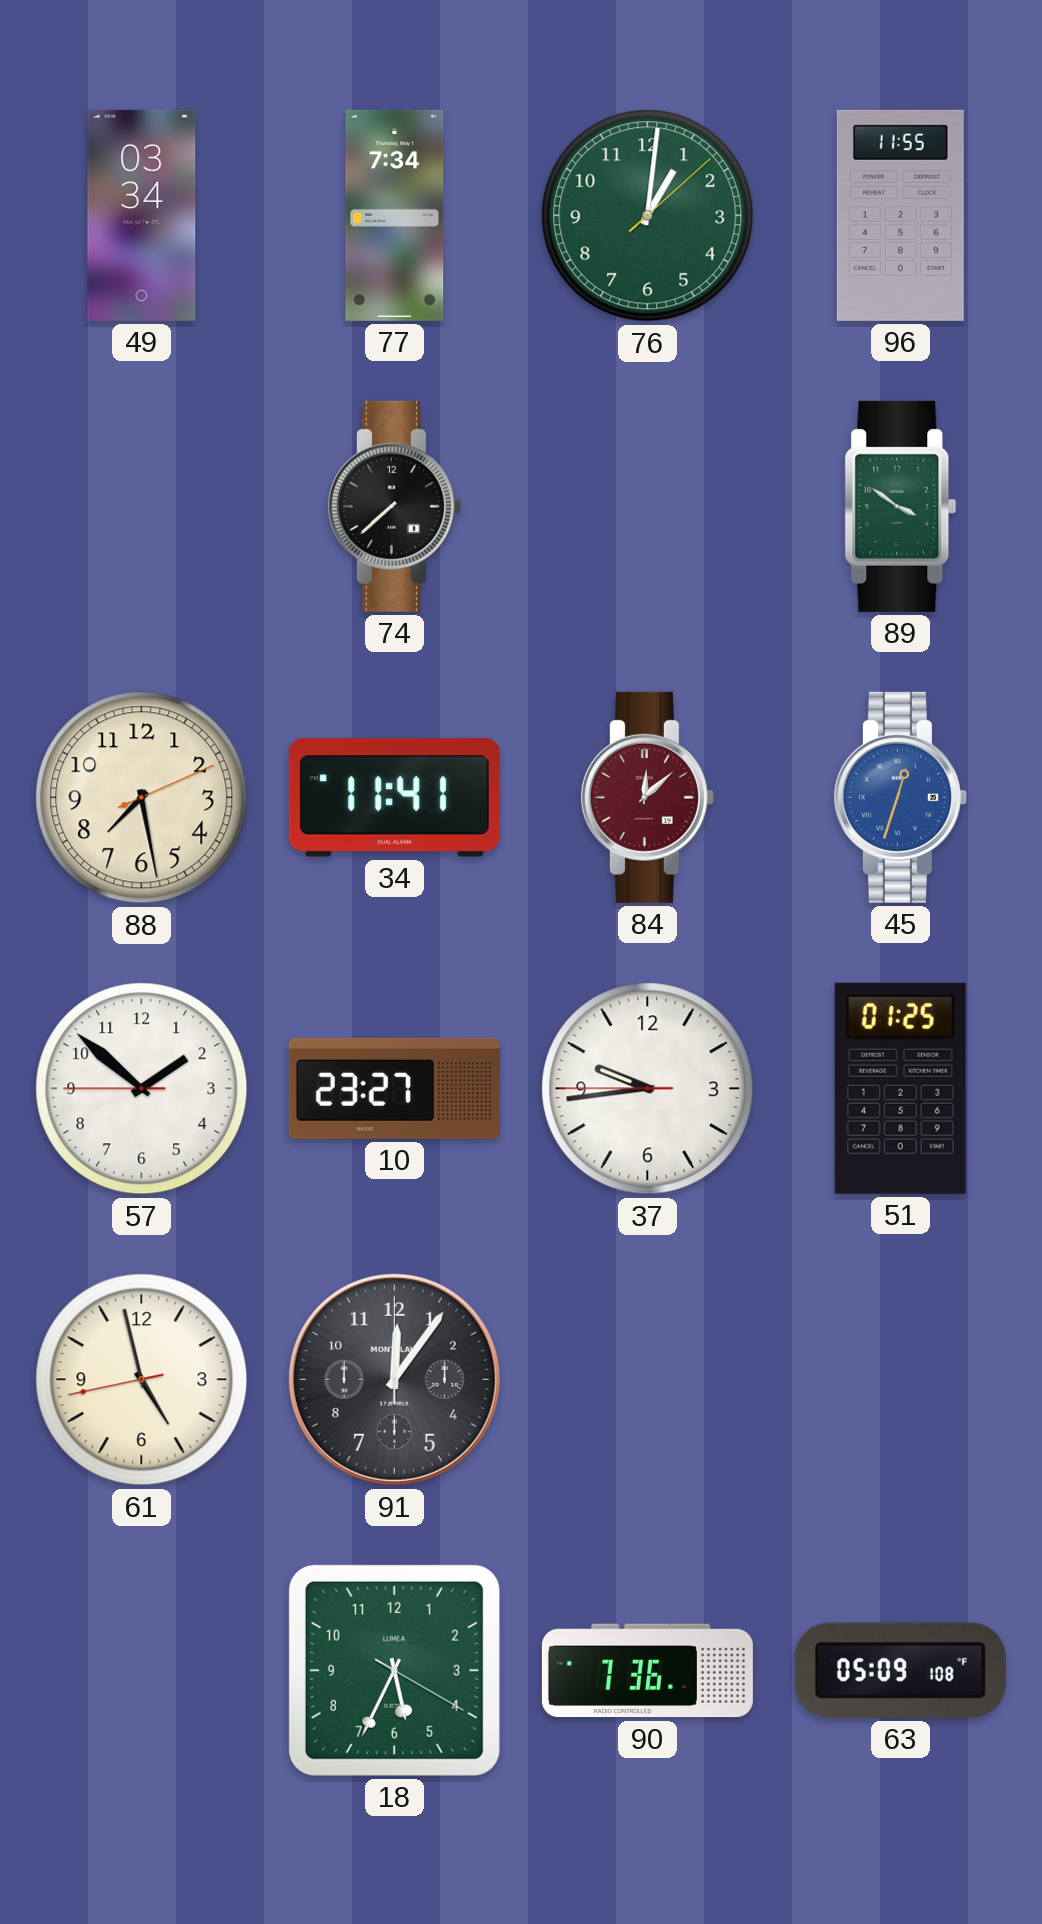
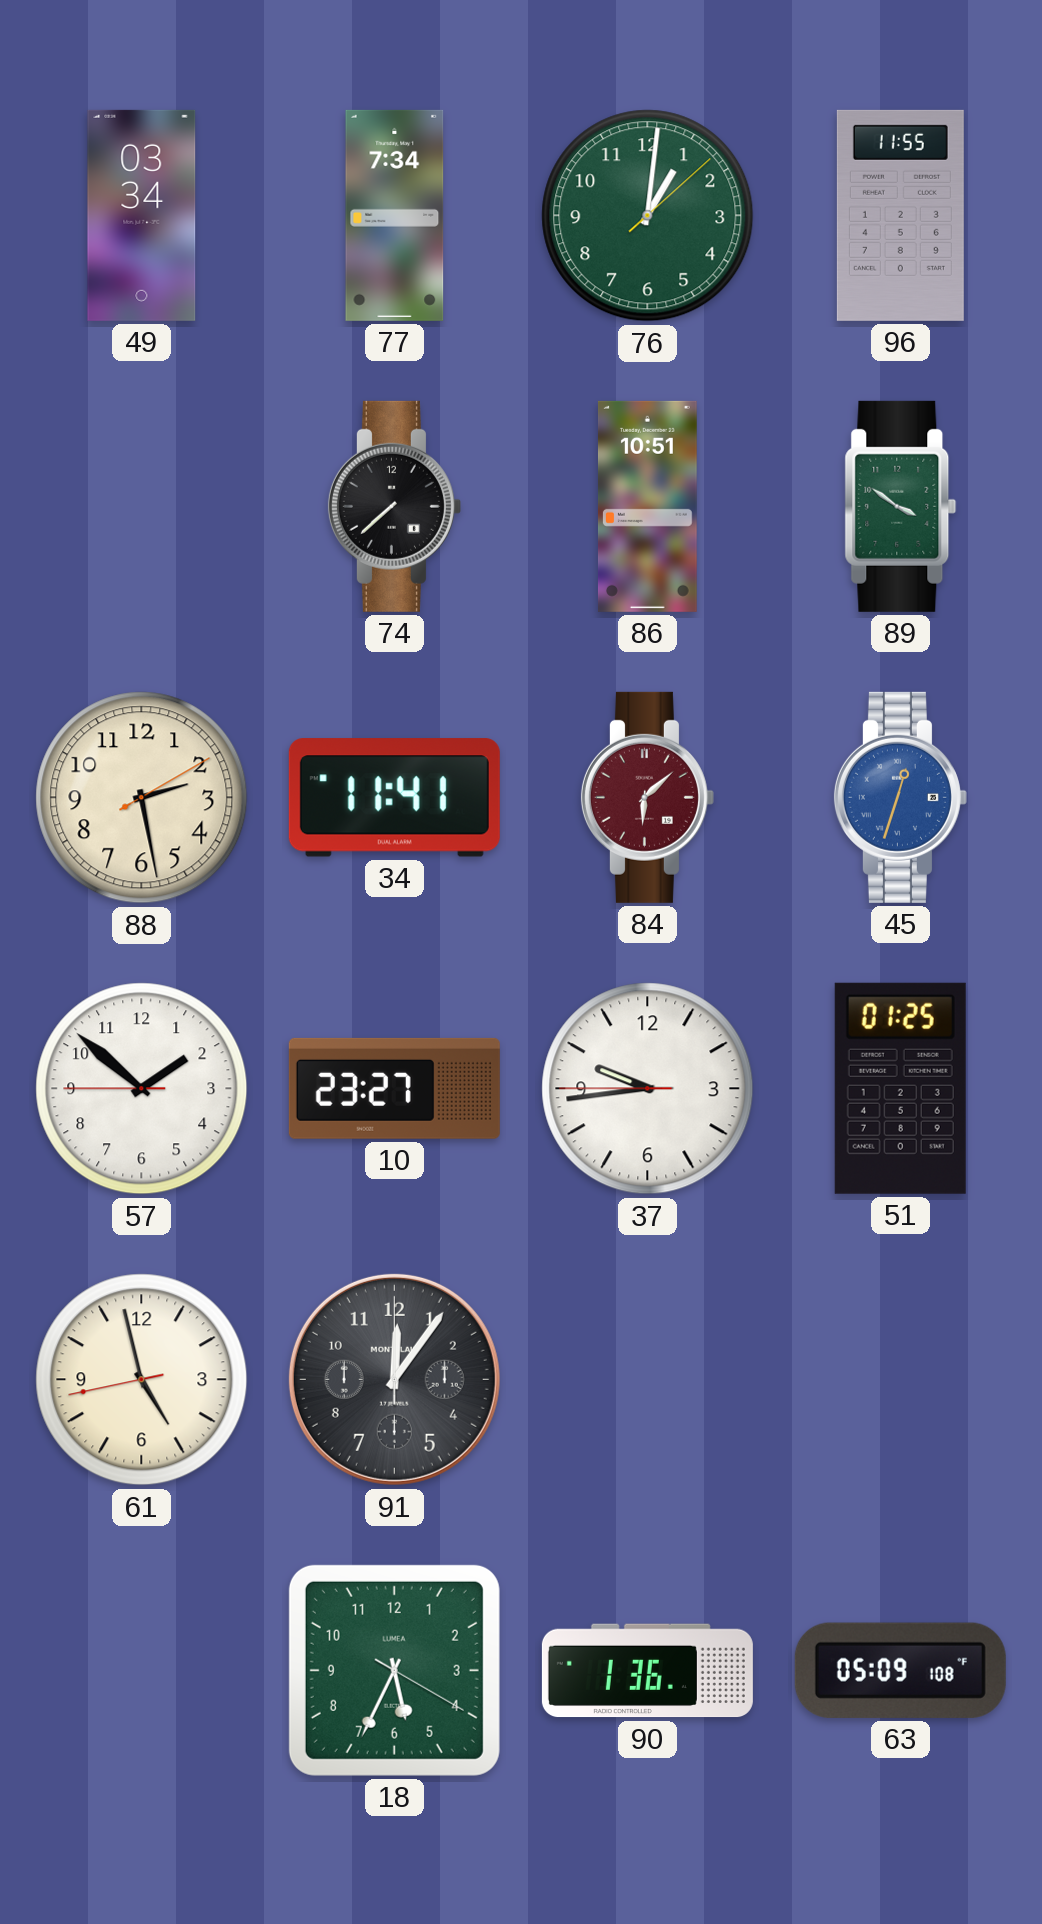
86: none -> 10:51
88: 7:28 -> 2:28
84: 12:08 -> 6:08
90: 7:36 -> 1:36
